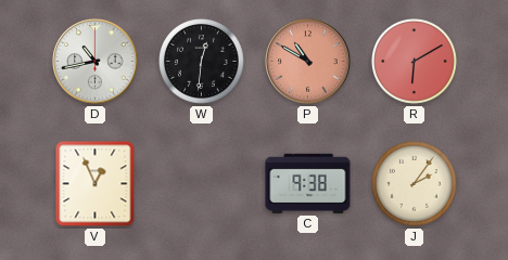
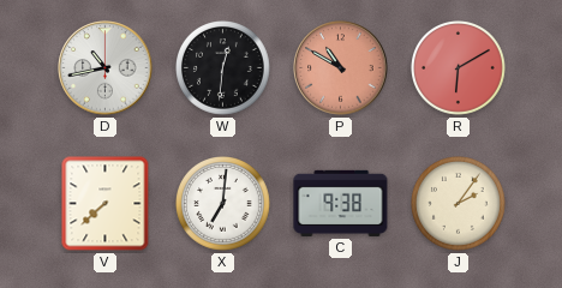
V: 12:56 -> 7:38
X: none -> 7:01
